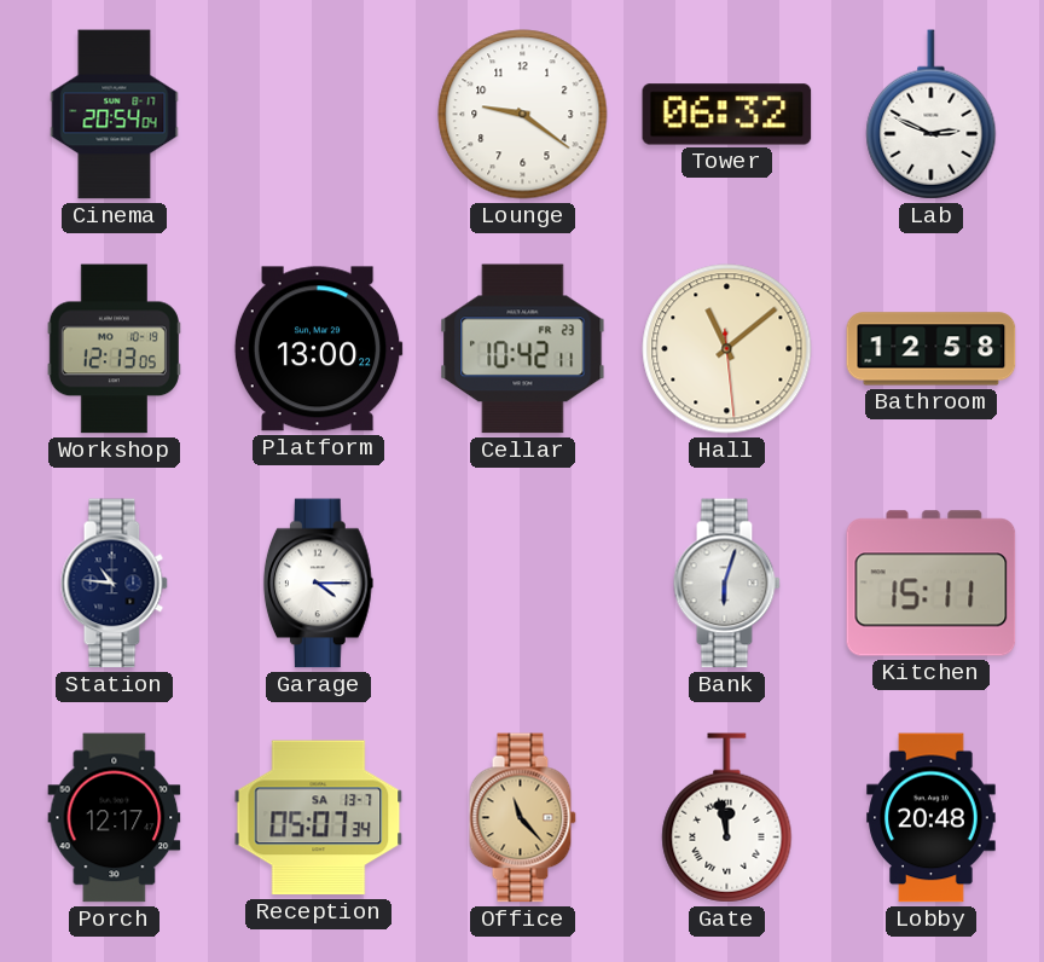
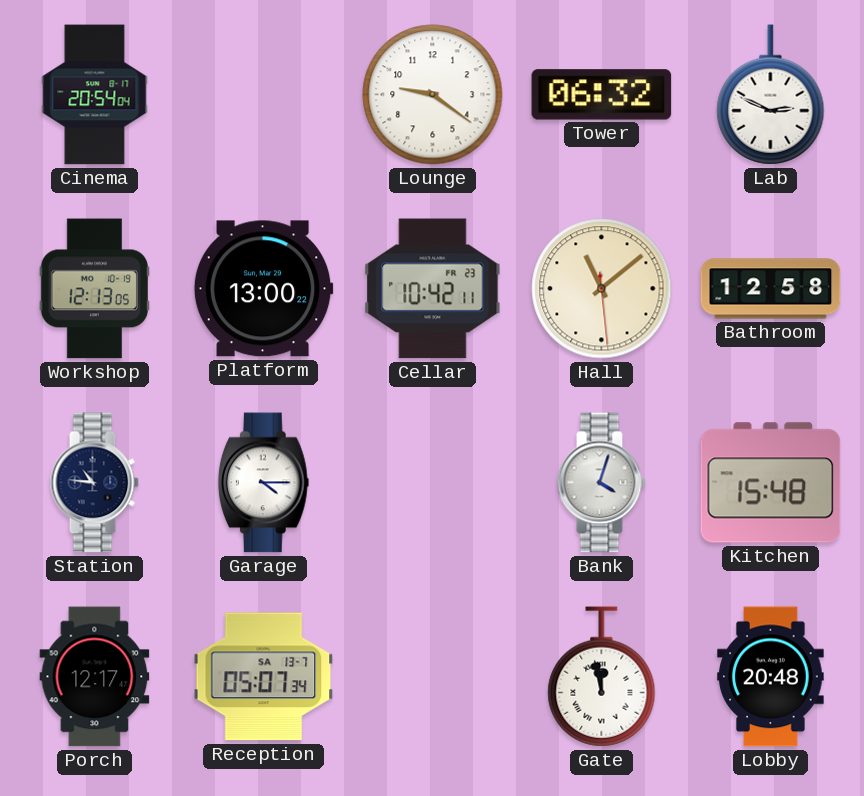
Bank: 6:03 -> 4:03
Kitchen: 15:11 -> 15:48
Office: 11:23 -> none
